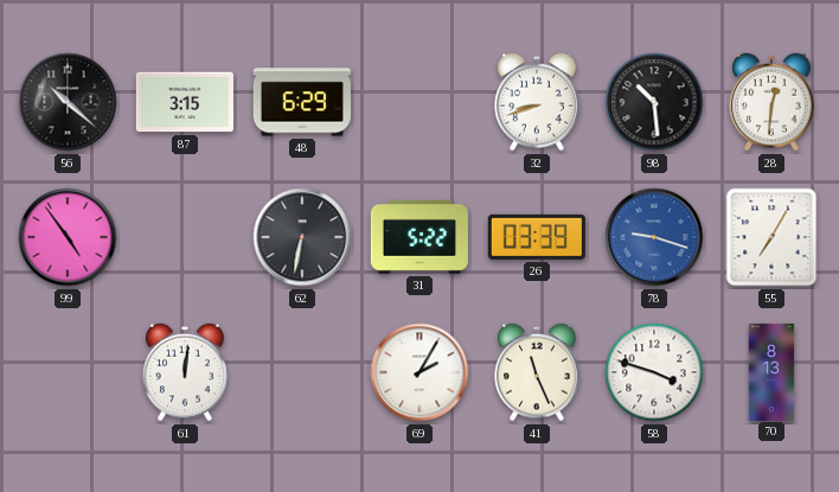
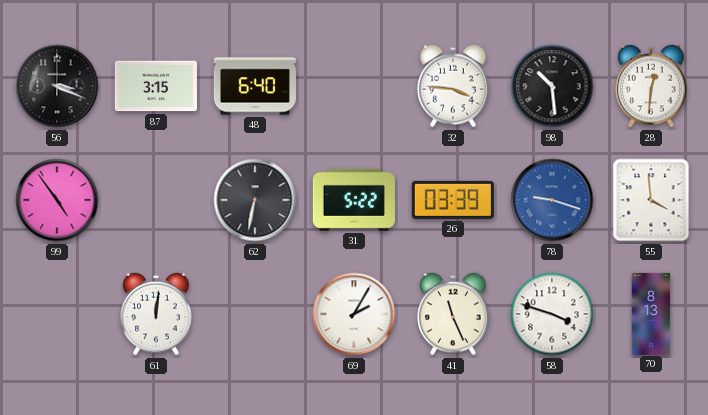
56: 10:22 -> 3:19
48: 6:29 -> 6:40
32: 8:42 -> 3:46
55: 7:05 -> 3:59
